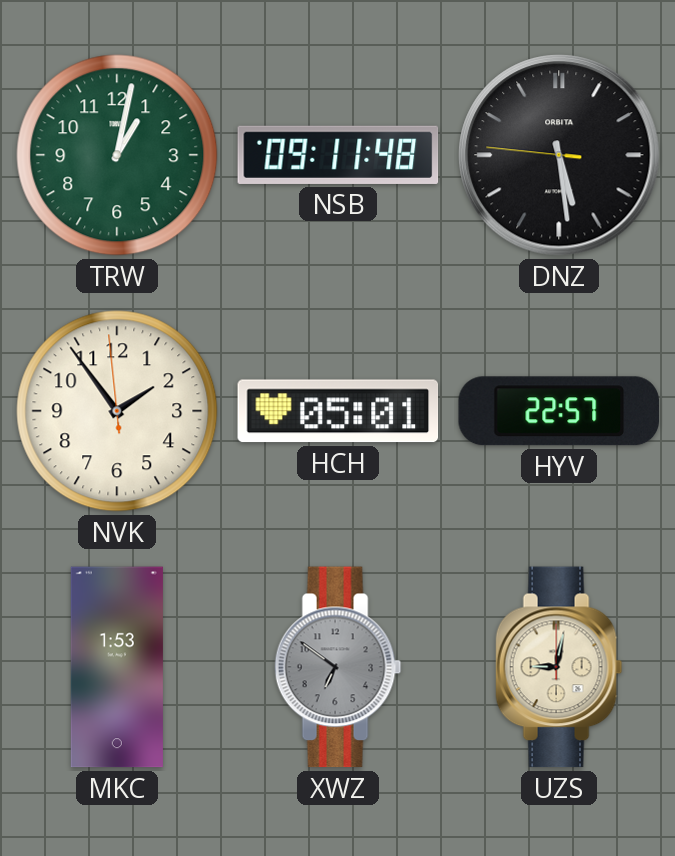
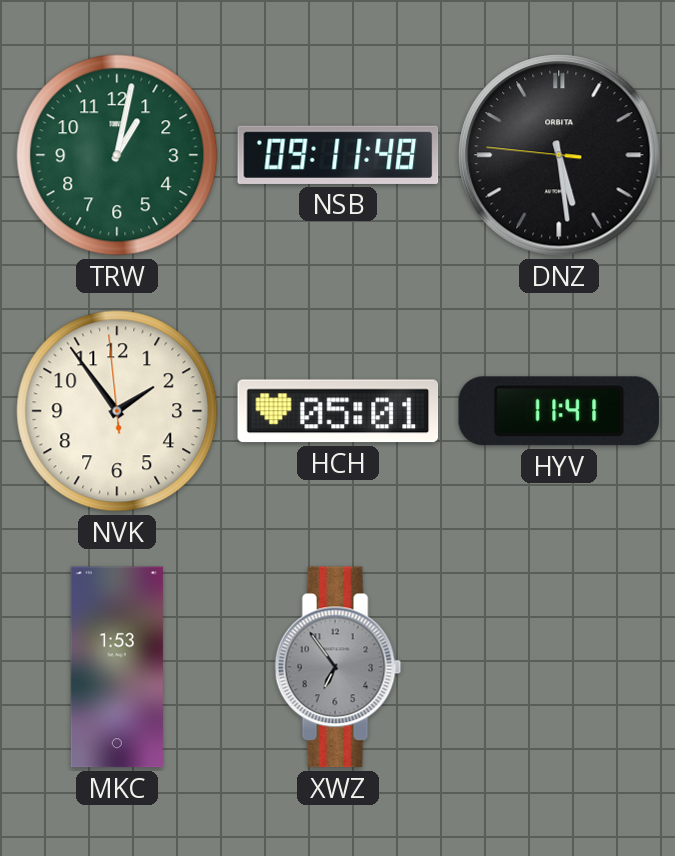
HYV: 22:57 -> 11:41
XWZ: 6:51 -> 6:54
UZS: 9:02 -> none
